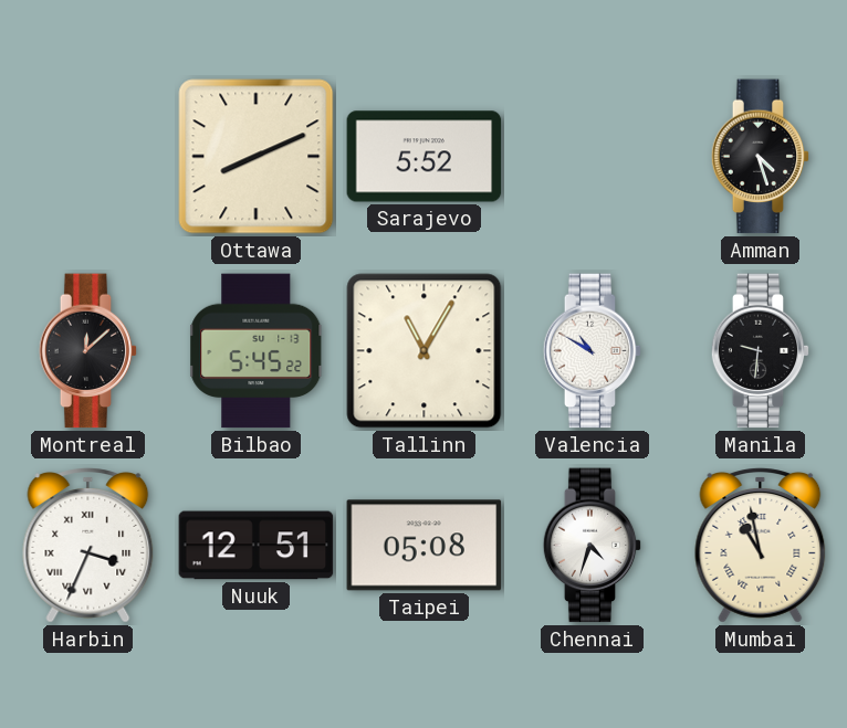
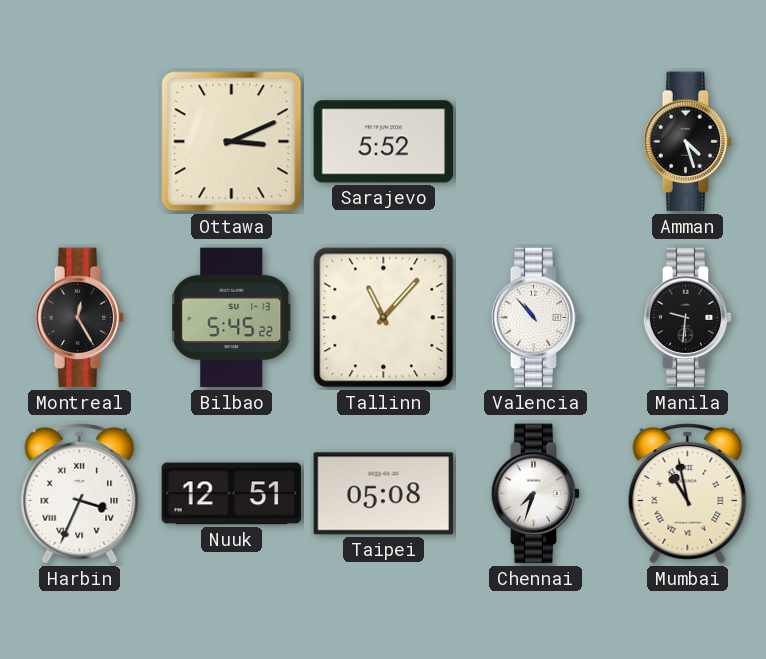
Ottawa: 8:11 -> 3:11
Montreal: 12:08 -> 12:25
Tallinn: 11:05 -> 11:07
Valencia: 10:50 -> 10:53
Chennai: 4:33 -> 7:33
